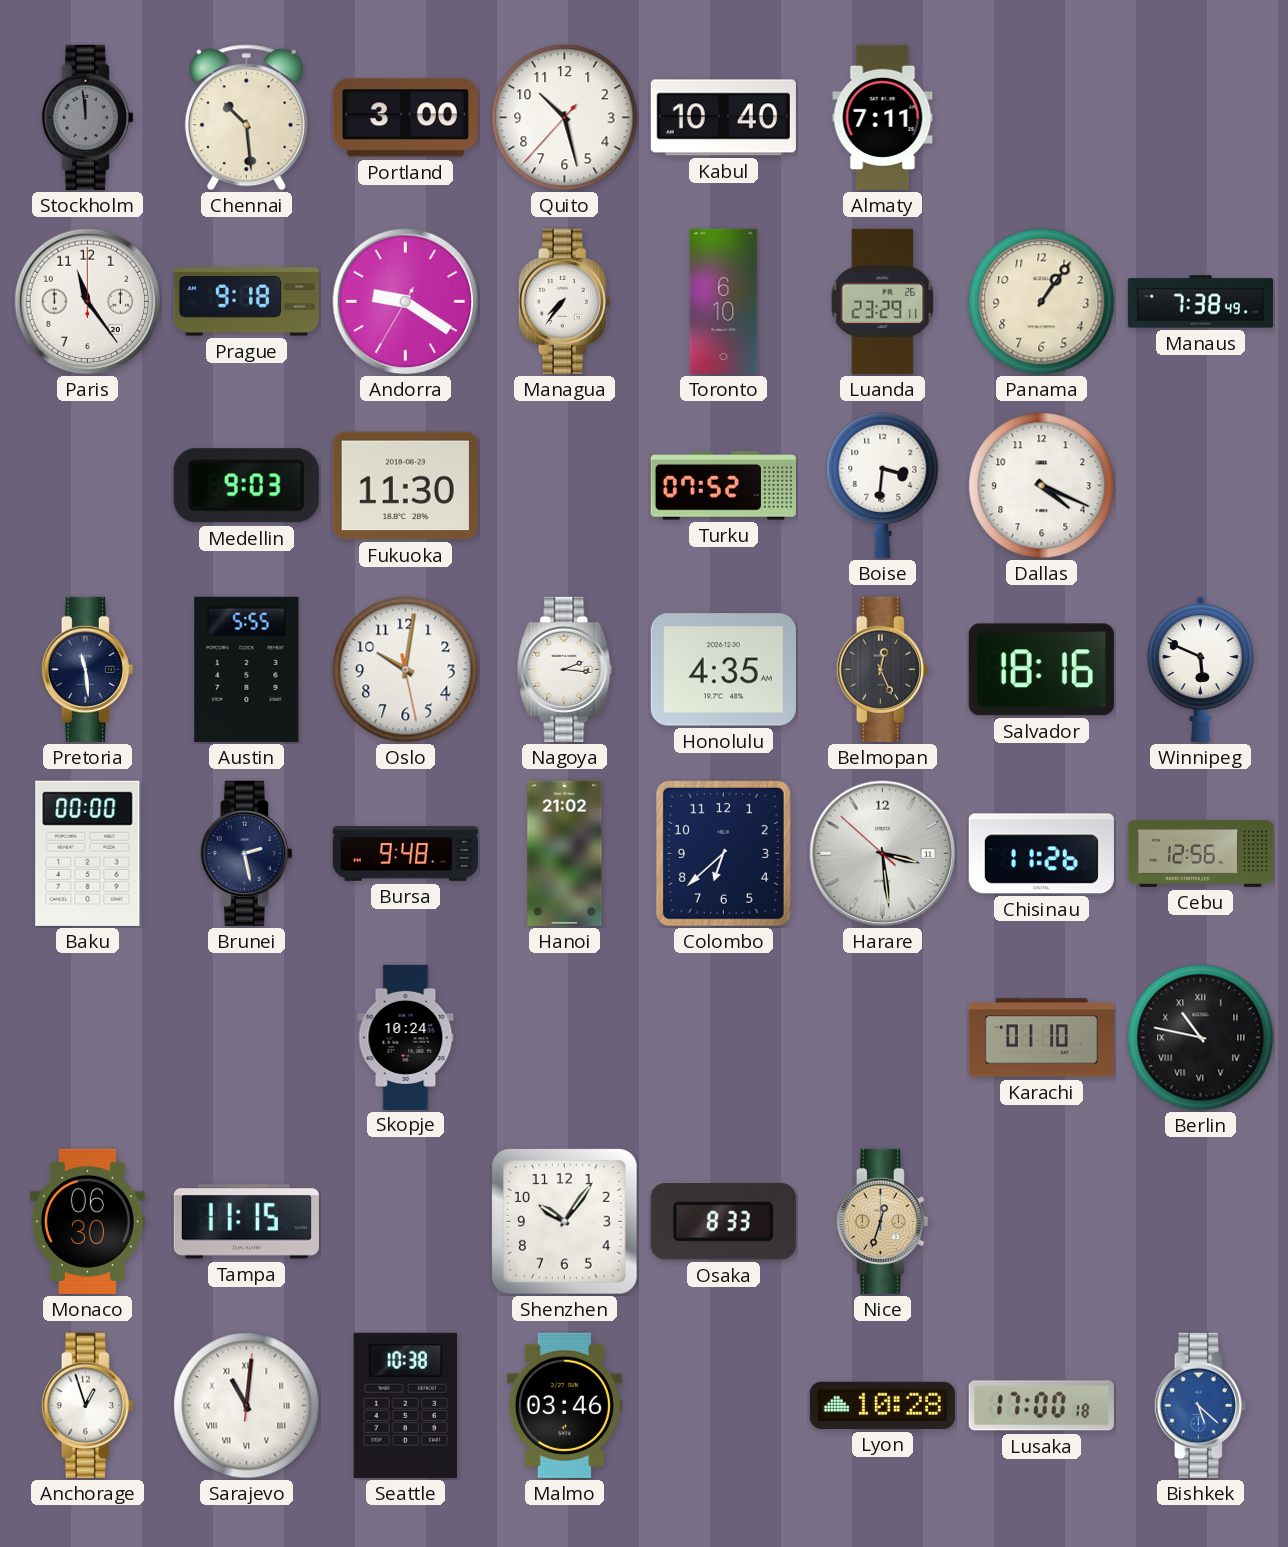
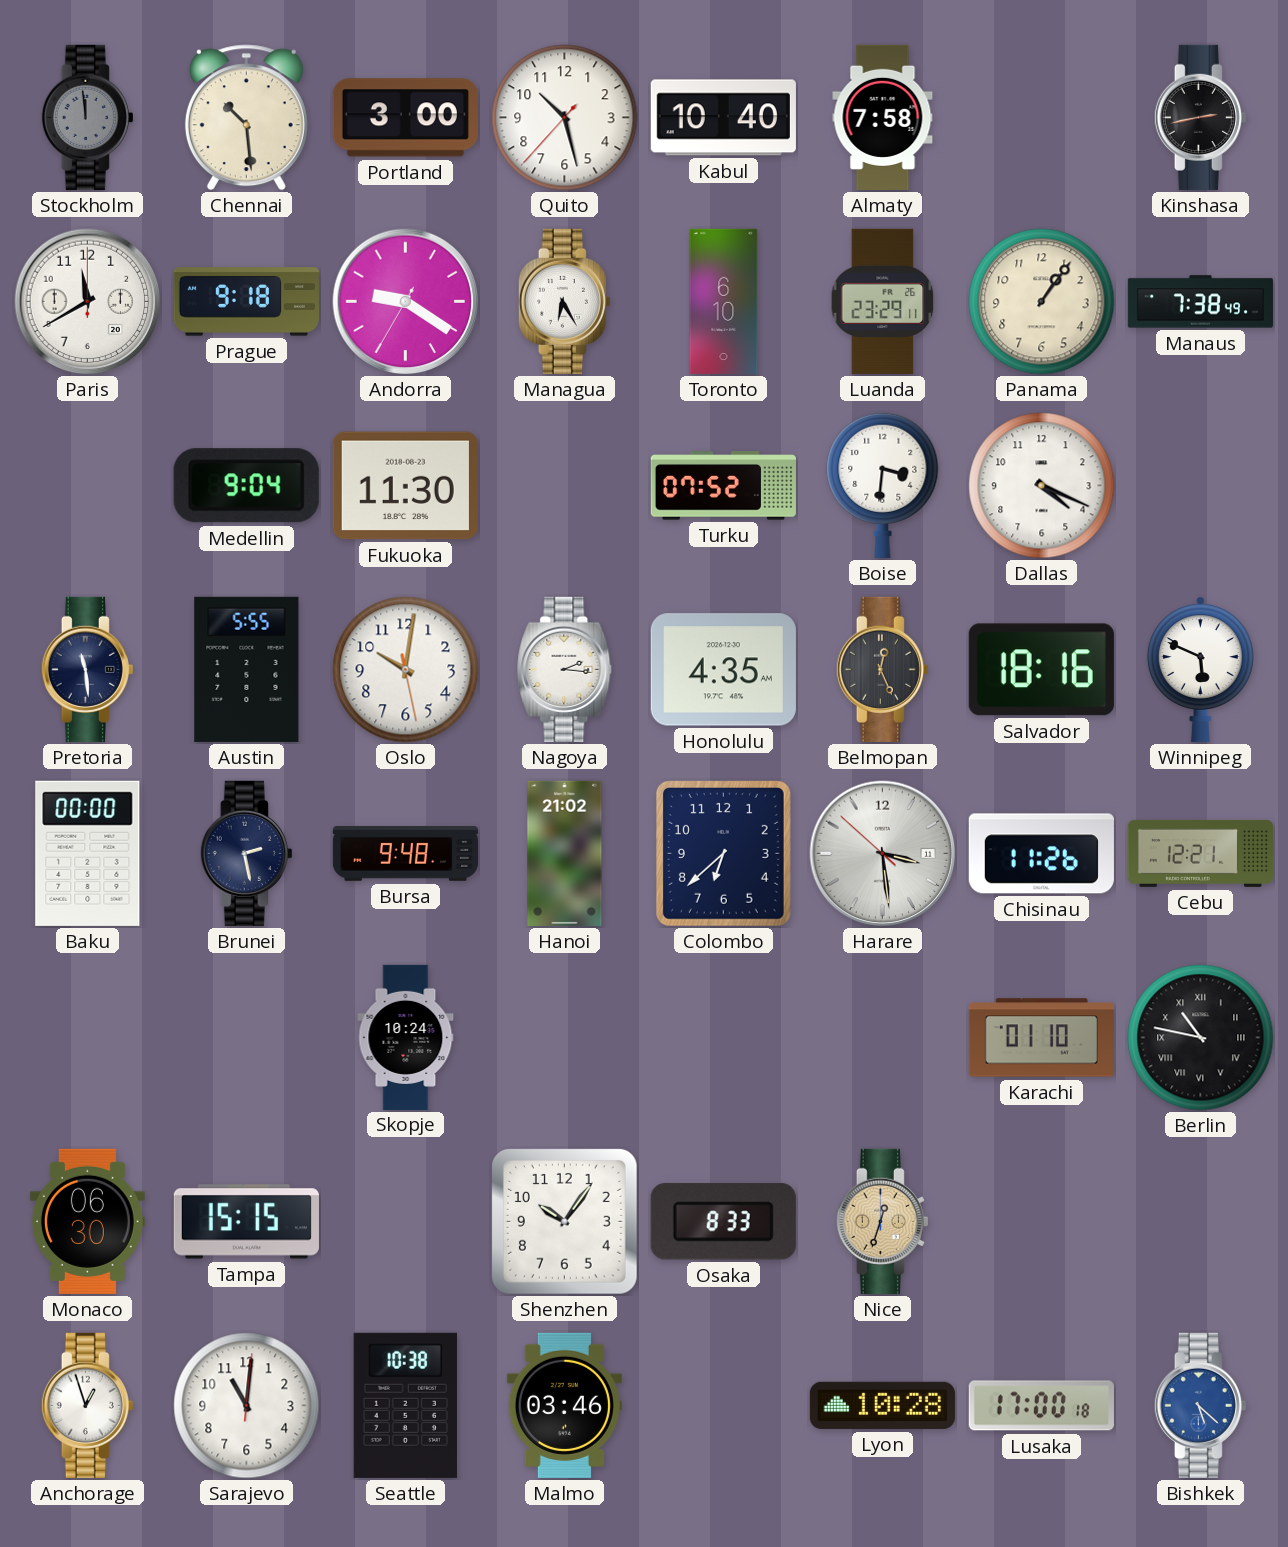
Almaty: 7:11 -> 7:58
Kinshasa: none -> 2:43
Paris: 11:24 -> 11:40
Managua: 7:36 -> 6:25
Medellin: 9:03 -> 9:04
Cebu: 12:56 -> 12:21
Tampa: 11:15 -> 15:15
Sarajevo numerals: Roman -> Arabic
